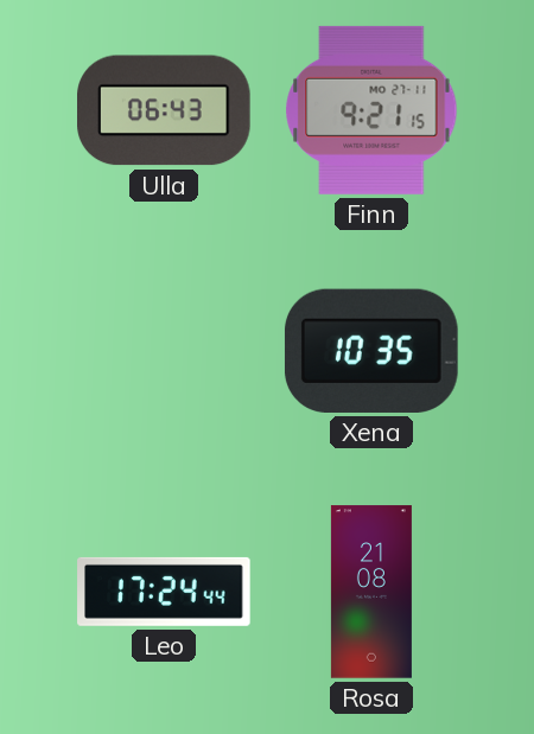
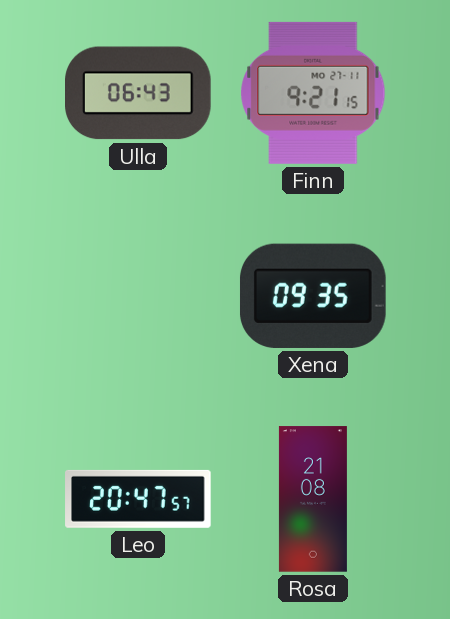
Xena: 10:35 -> 09:35
Leo: 17:24 -> 20:47
